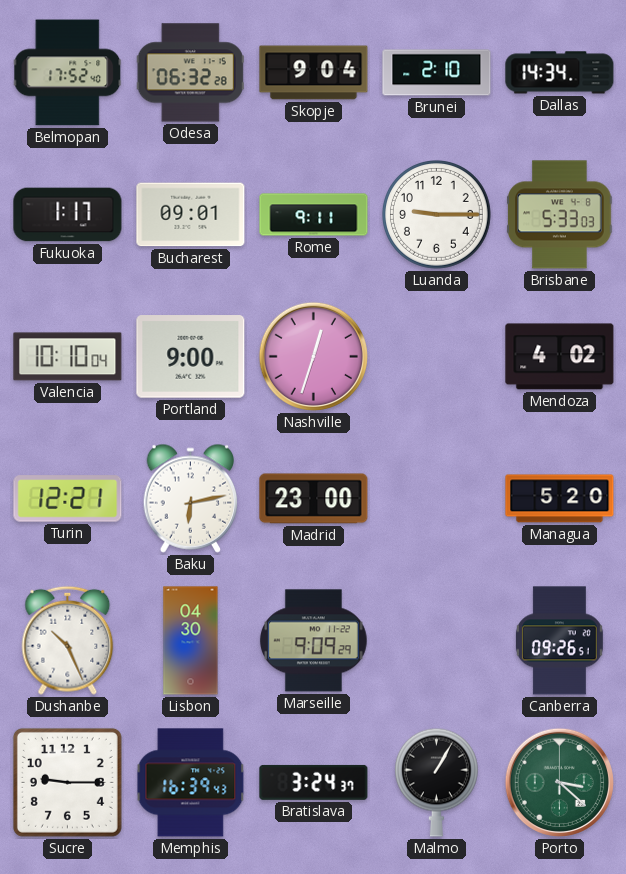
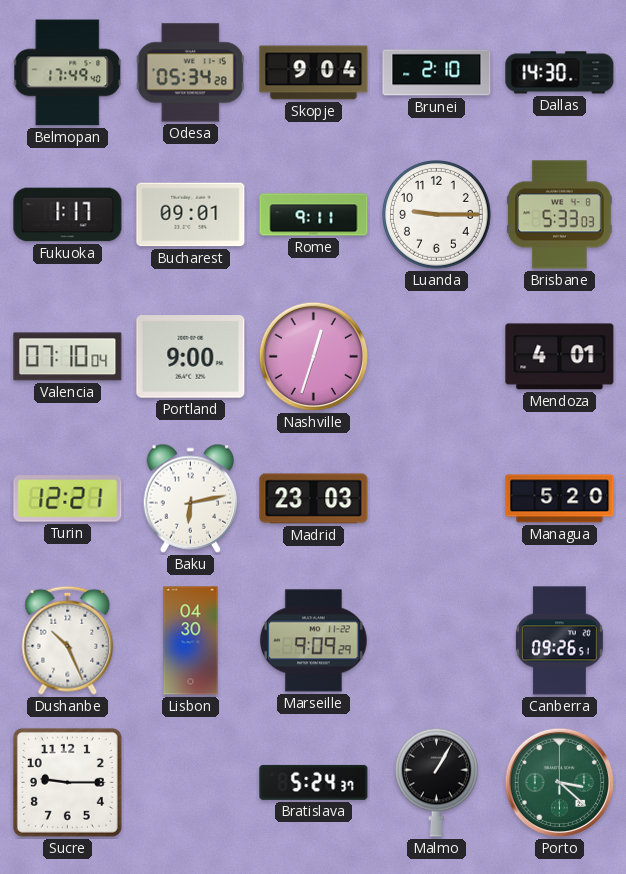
Belmopan: 17:52 -> 17:49
Odesa: 06:32 -> 05:34
Dallas: 14:34 -> 14:30
Valencia: 10:10 -> 07:10
Mendoza: 4:02 -> 4:01
Madrid: 23:00 -> 23:03
Memphis: 16:39 -> none
Bratislava: 3:24 -> 5:24
